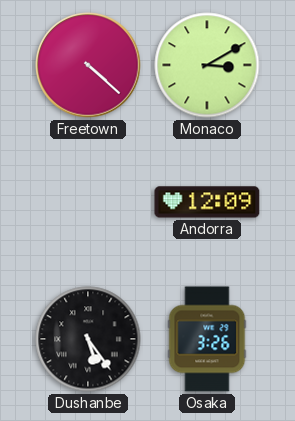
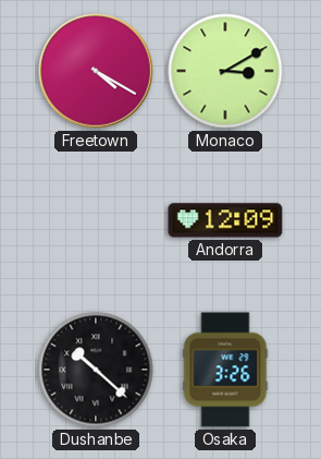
Freetown: 4:22 -> 4:20
Dushanbe: 5:24 -> 10:22
